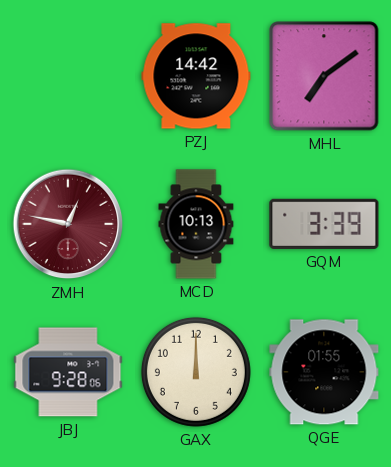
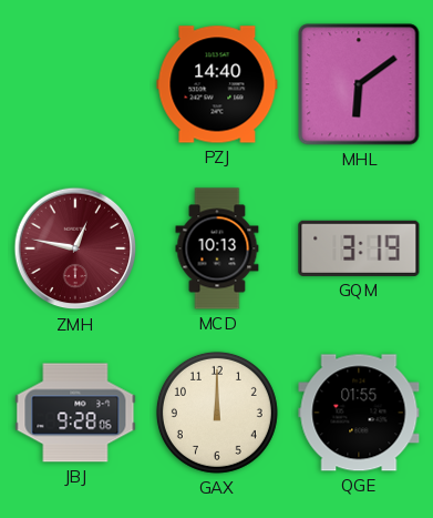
PZJ: 14:42 -> 14:40
MHL: 7:09 -> 6:09
GQM: 3:39 -> 3:19
